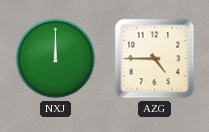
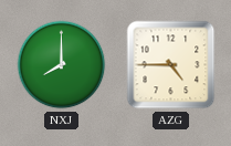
NXJ: 12:00 -> 8:00
